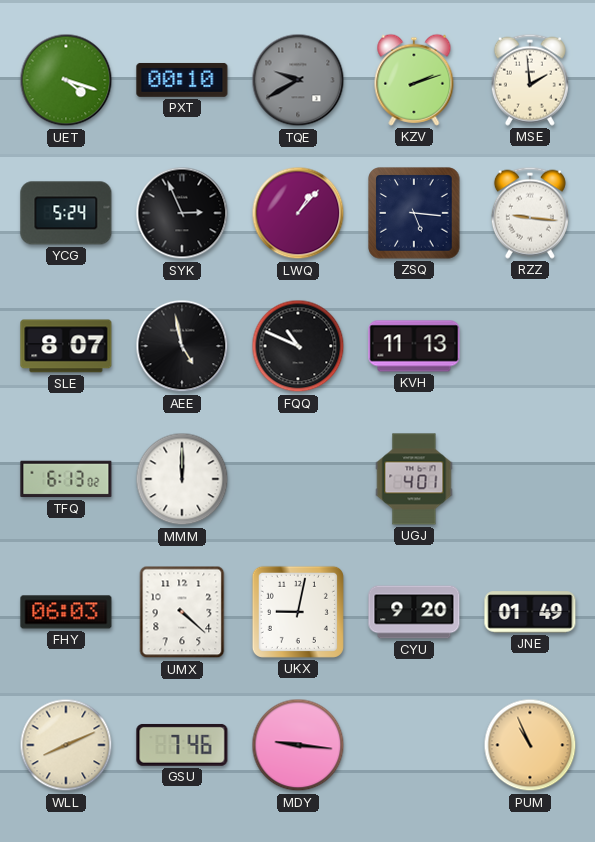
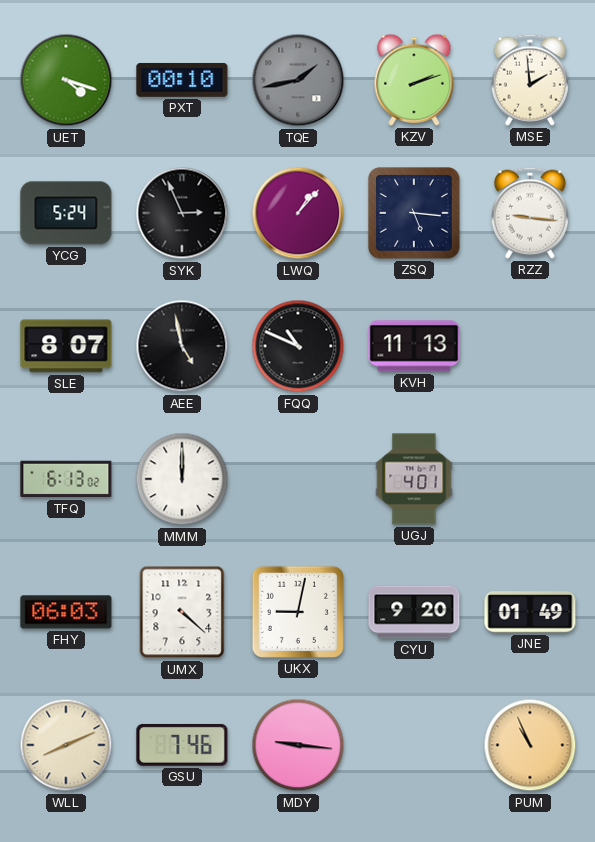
TQE: 9:40 -> 1:43
